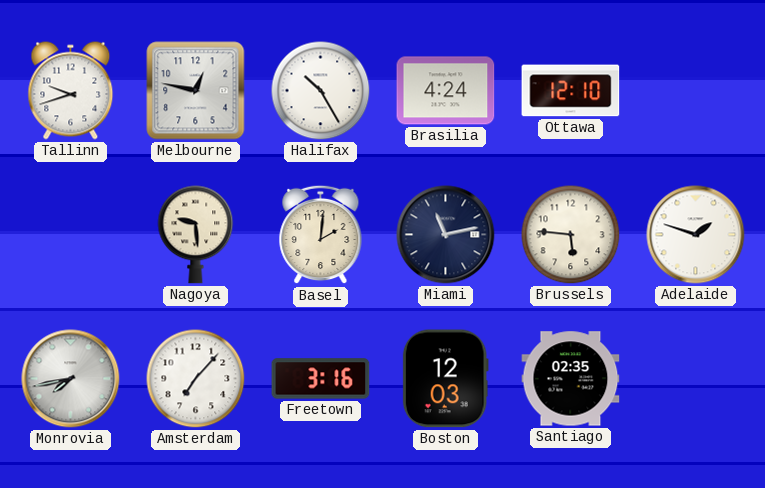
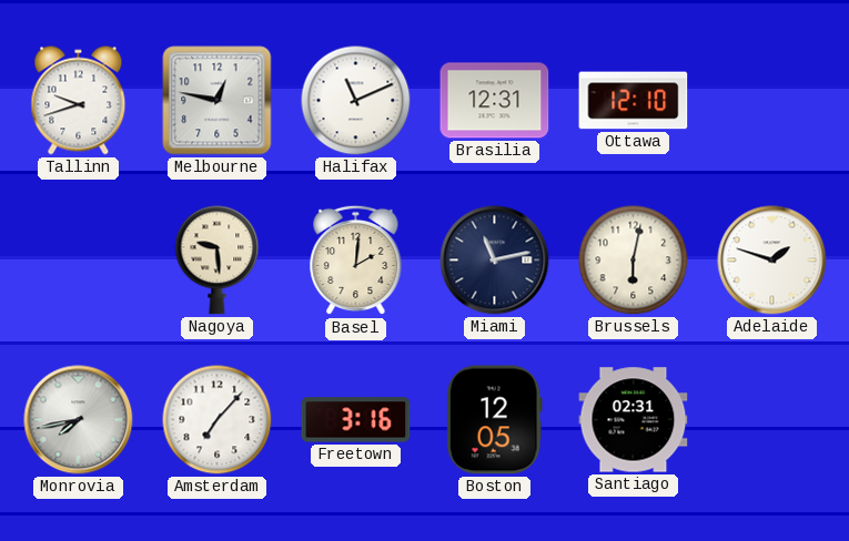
Halifax: 10:25 -> 11:11
Brasilia: 4:24 -> 12:31
Brussels: 5:46 -> 6:02
Boston: 12:03 -> 12:05
Santiago: 02:35 -> 02:31
